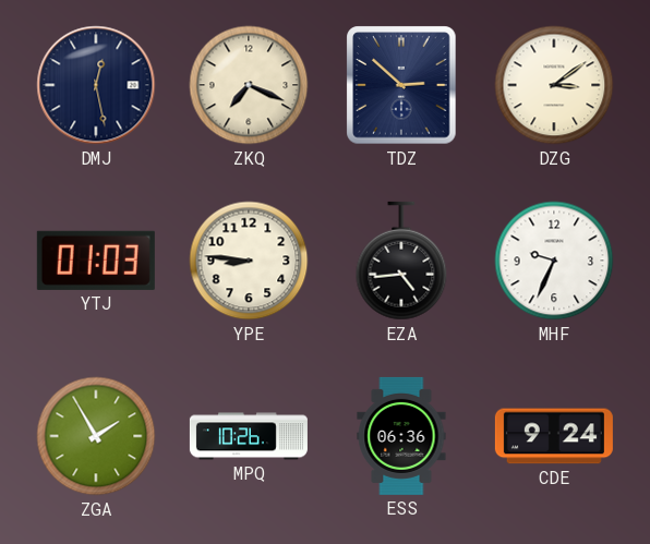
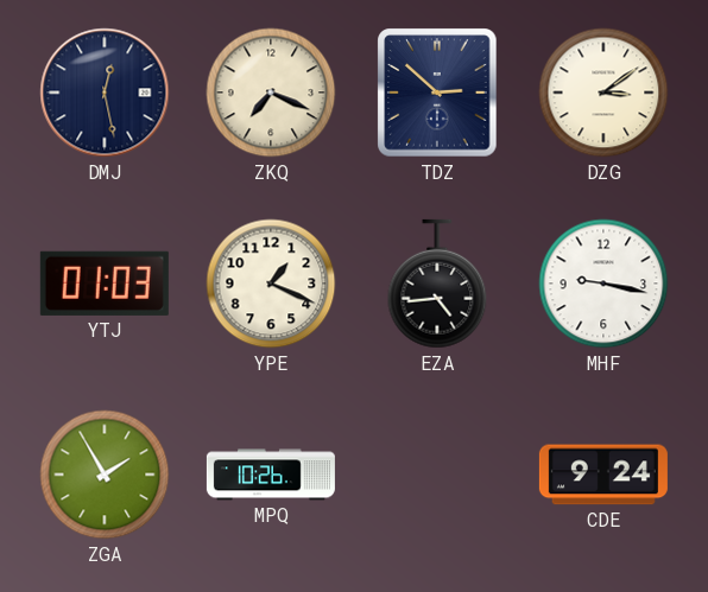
YPE: 8:46 -> 1:19
MHF: 9:34 -> 9:17
ESS: 06:36 -> none
